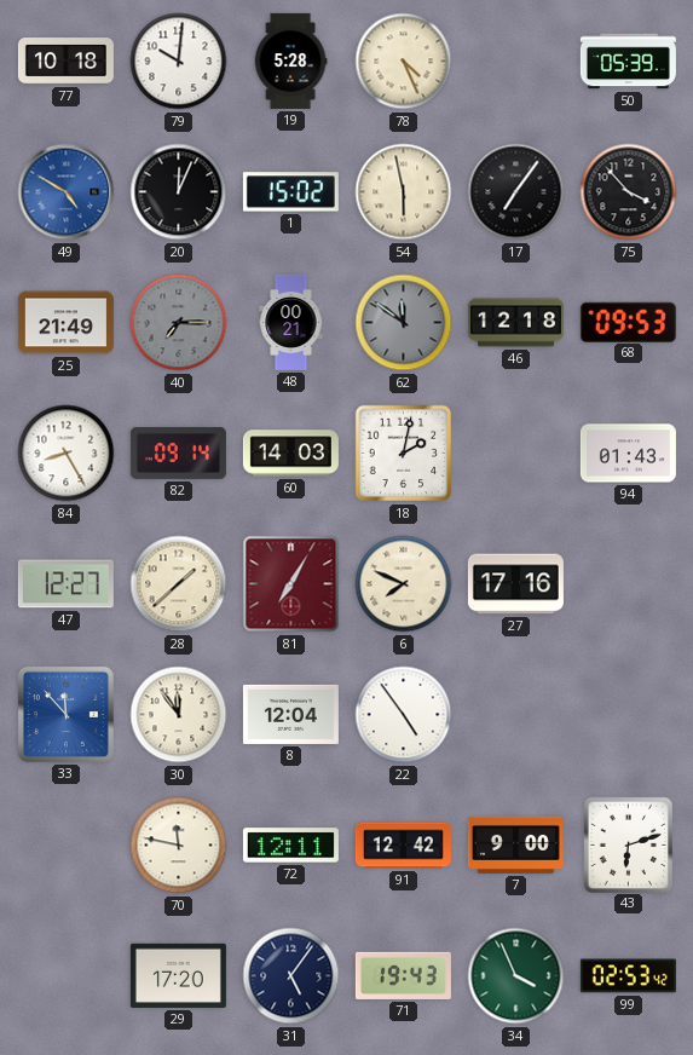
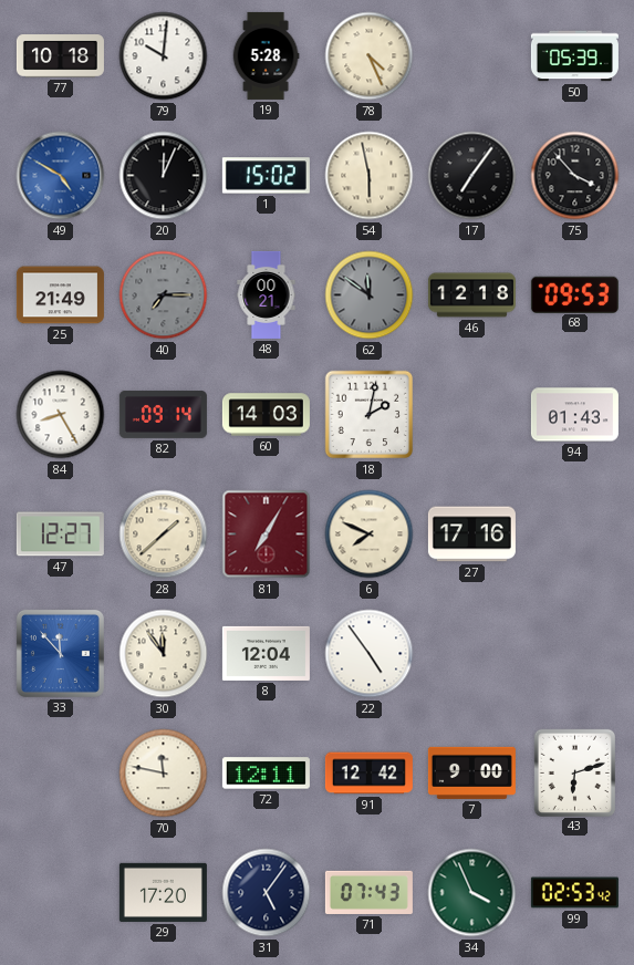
71: 19:43 -> 07:43
